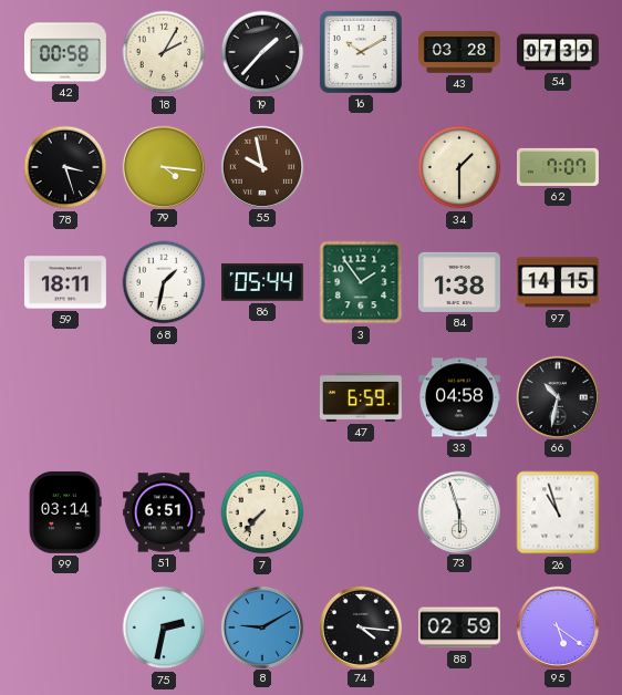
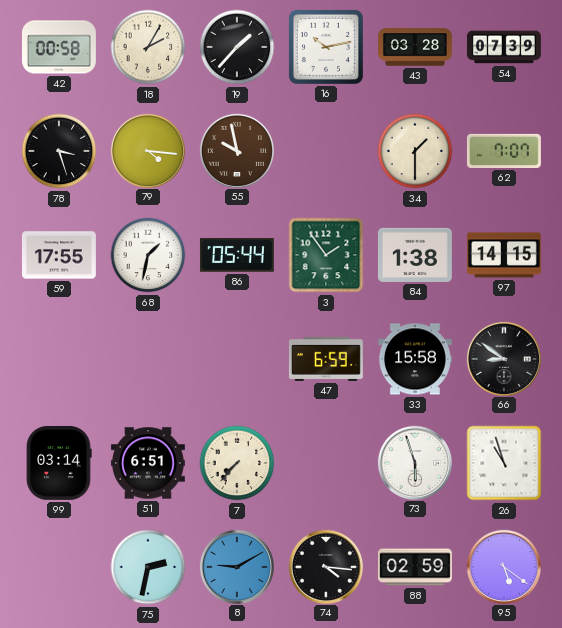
16: 10:10 -> 10:13
59: 18:11 -> 17:55
33: 04:58 -> 15:58
66: 10:32 -> 8:51
